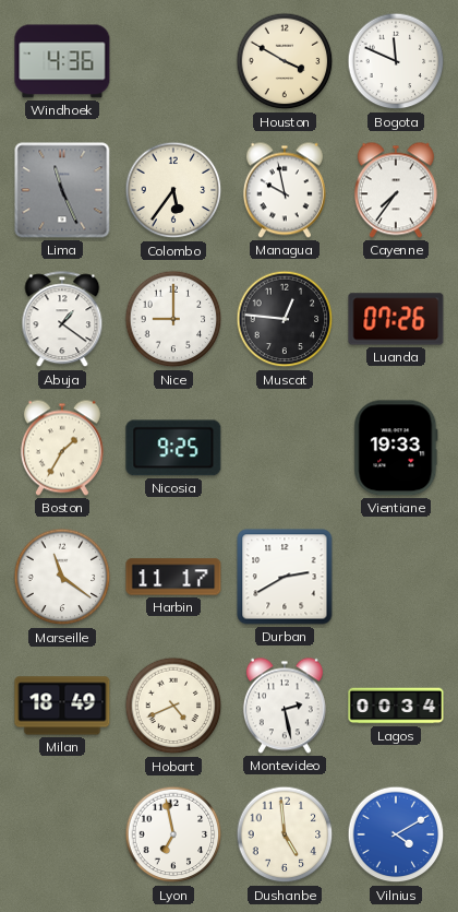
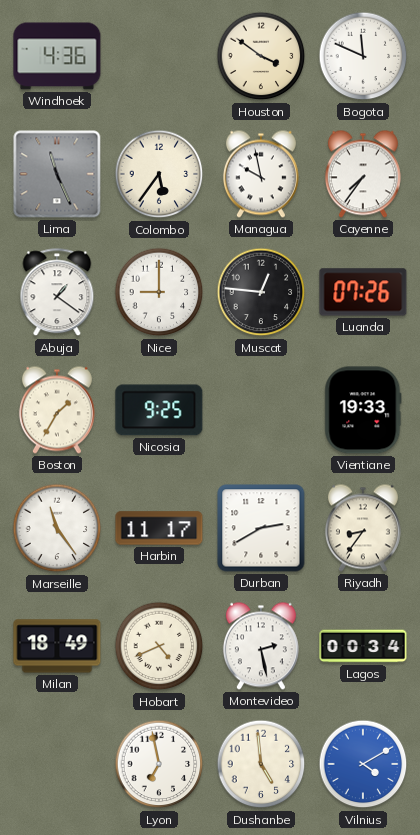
Houston: 3:50 -> 3:51
Marseille: 11:21 -> 11:24
Riyadh: none -> 8:36
